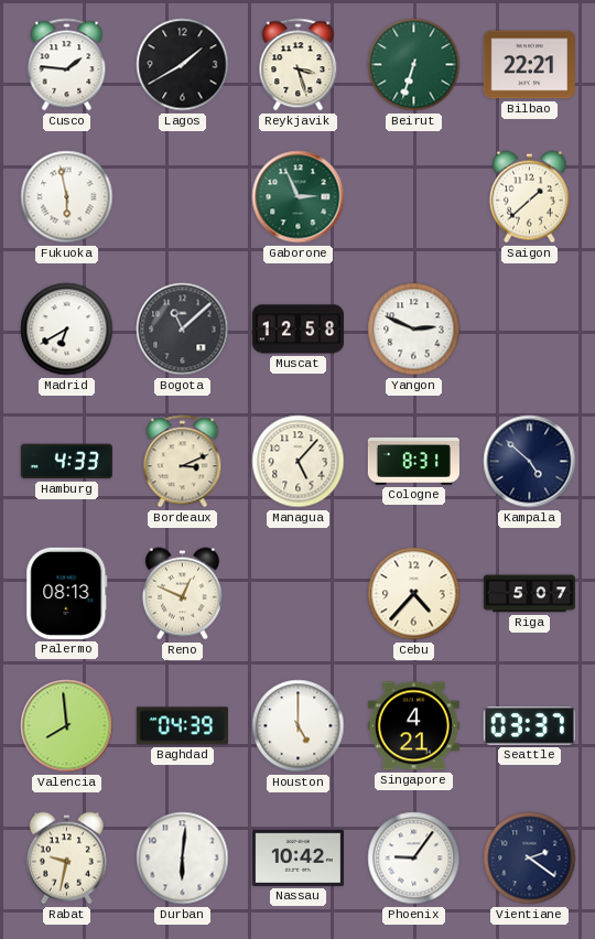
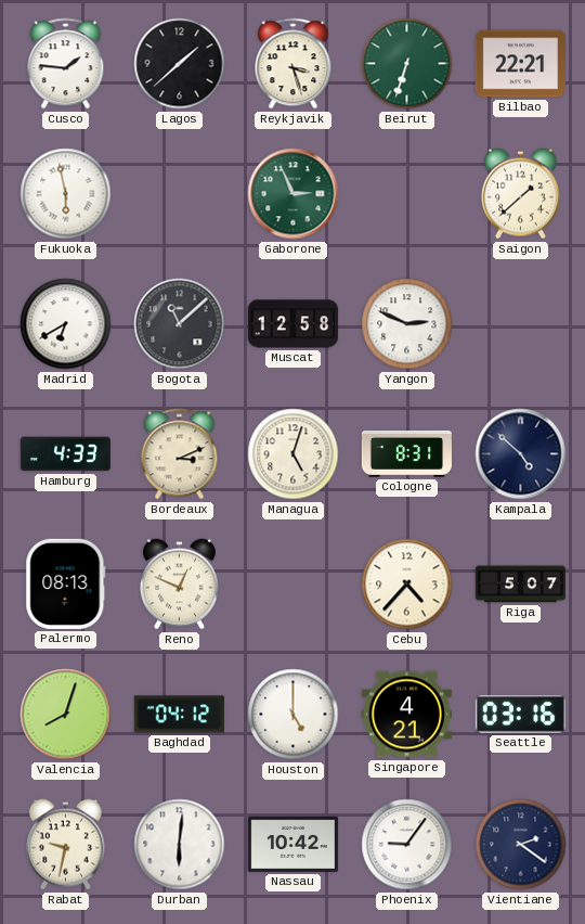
Lagos: 1:40 -> 1:38
Managua: 5:07 -> 5:03
Valencia: 7:59 -> 8:03
Baghdad: 04:39 -> 04:12
Seattle: 03:37 -> 03:16
